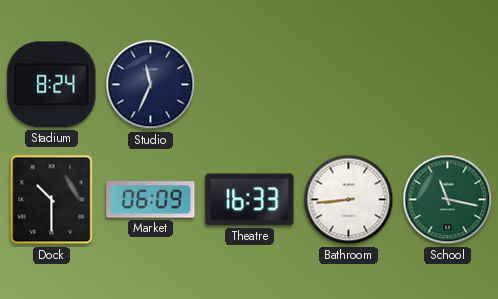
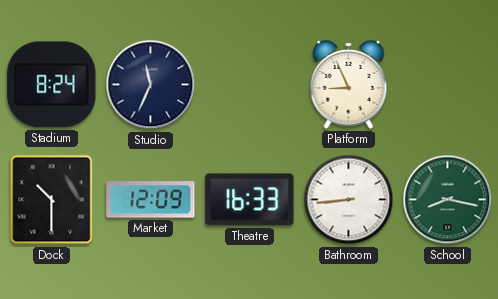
Platform: none -> 8:56
Market: 06:09 -> 12:09
School: 11:17 -> 8:17
